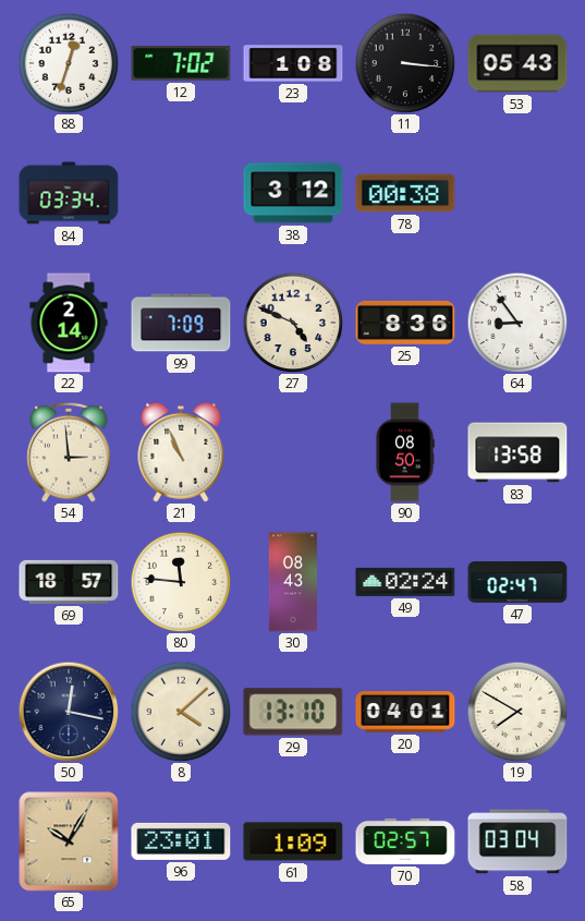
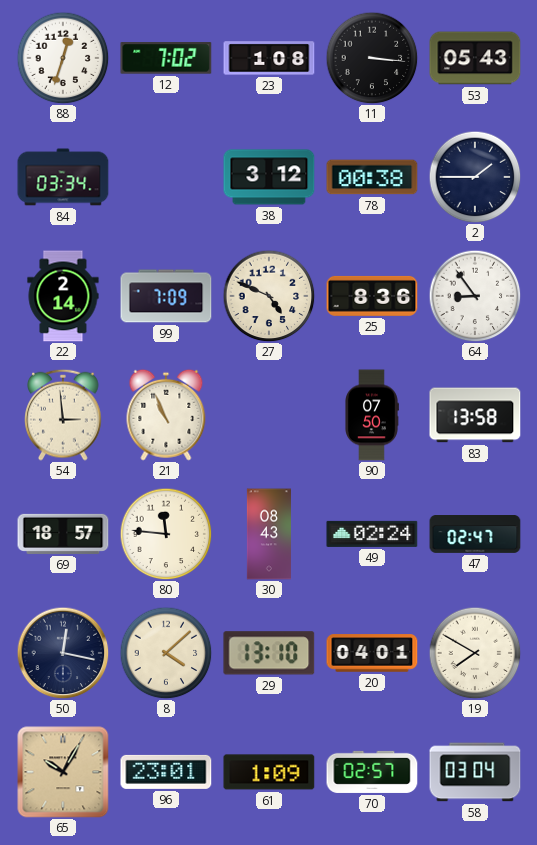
2: none -> 1:45
90: 08:50 -> 07:50
